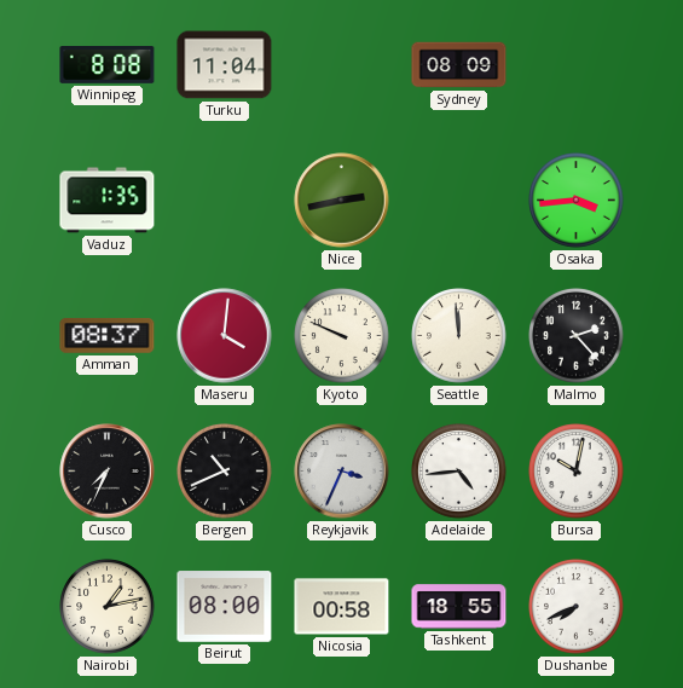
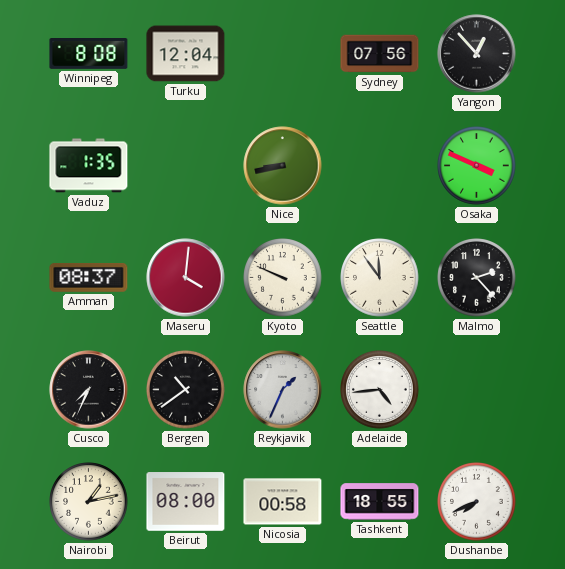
Turku: 11:04 -> 12:04
Sydney: 08:09 -> 07:56
Yangon: none -> 12:53
Nice: 2:43 -> 8:43
Osaka: 3:44 -> 3:49
Seattle: 11:59 -> 11:54
Bergen: 10:41 -> 10:39
Reykjavik: 3:34 -> 1:34
Bursa: 10:02 -> none
